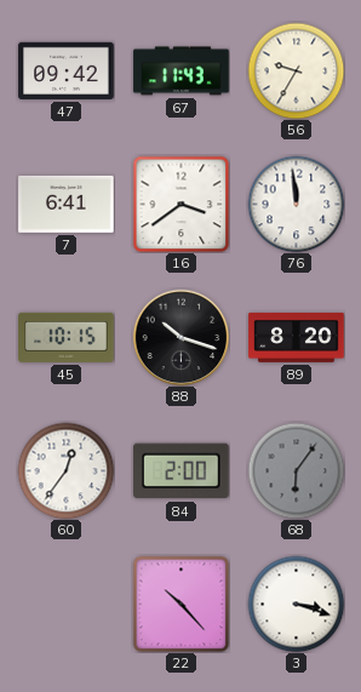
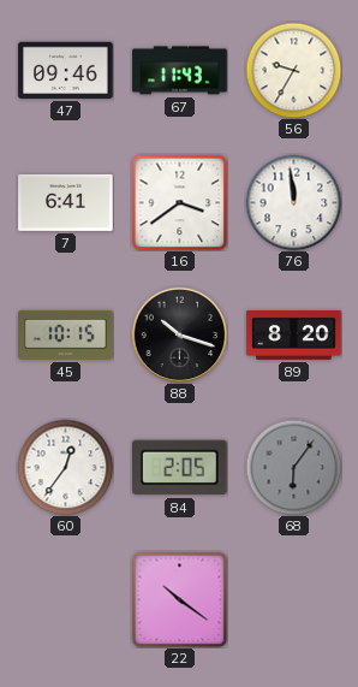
47: 09:42 -> 09:46
84: 2:00 -> 2:05
22: 10:23 -> 10:21
3: 3:18 -> none
